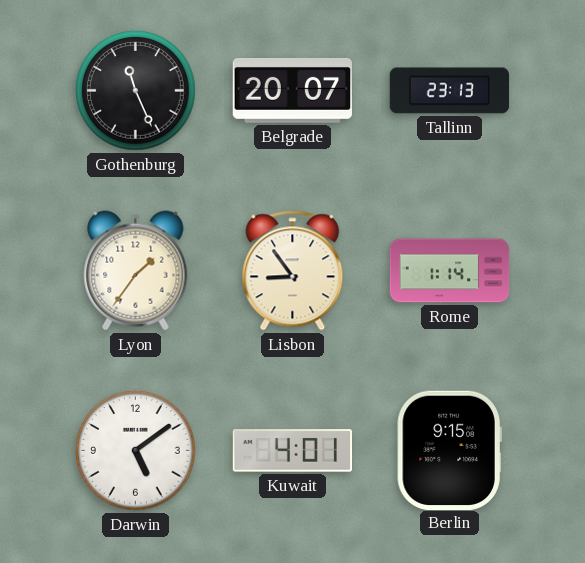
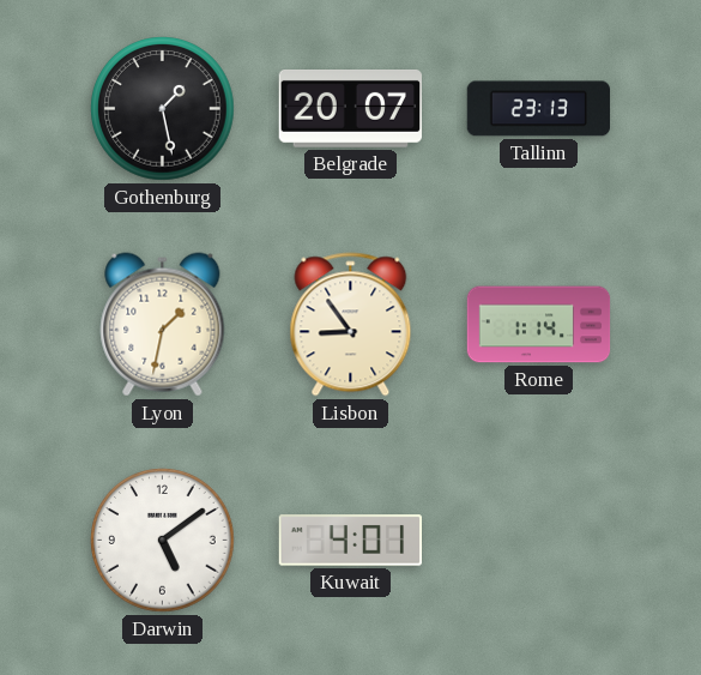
Gothenburg: 11:26 -> 1:28
Lyon: 1:36 -> 1:32
Berlin: 9:15 -> none
